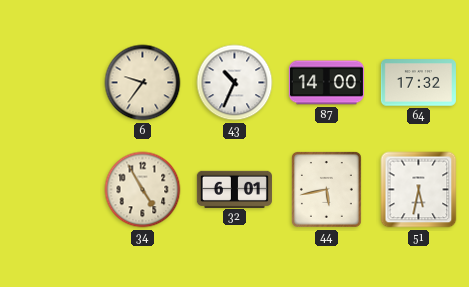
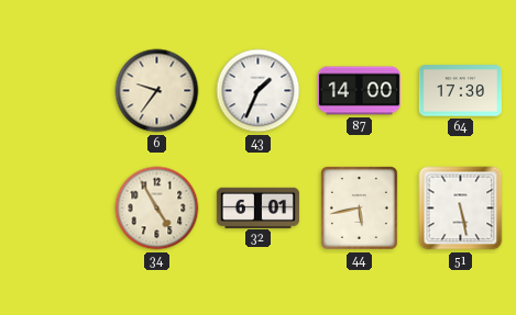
43: 10:34 -> 1:34
64: 17:32 -> 17:30
51: 5:32 -> 5:28
